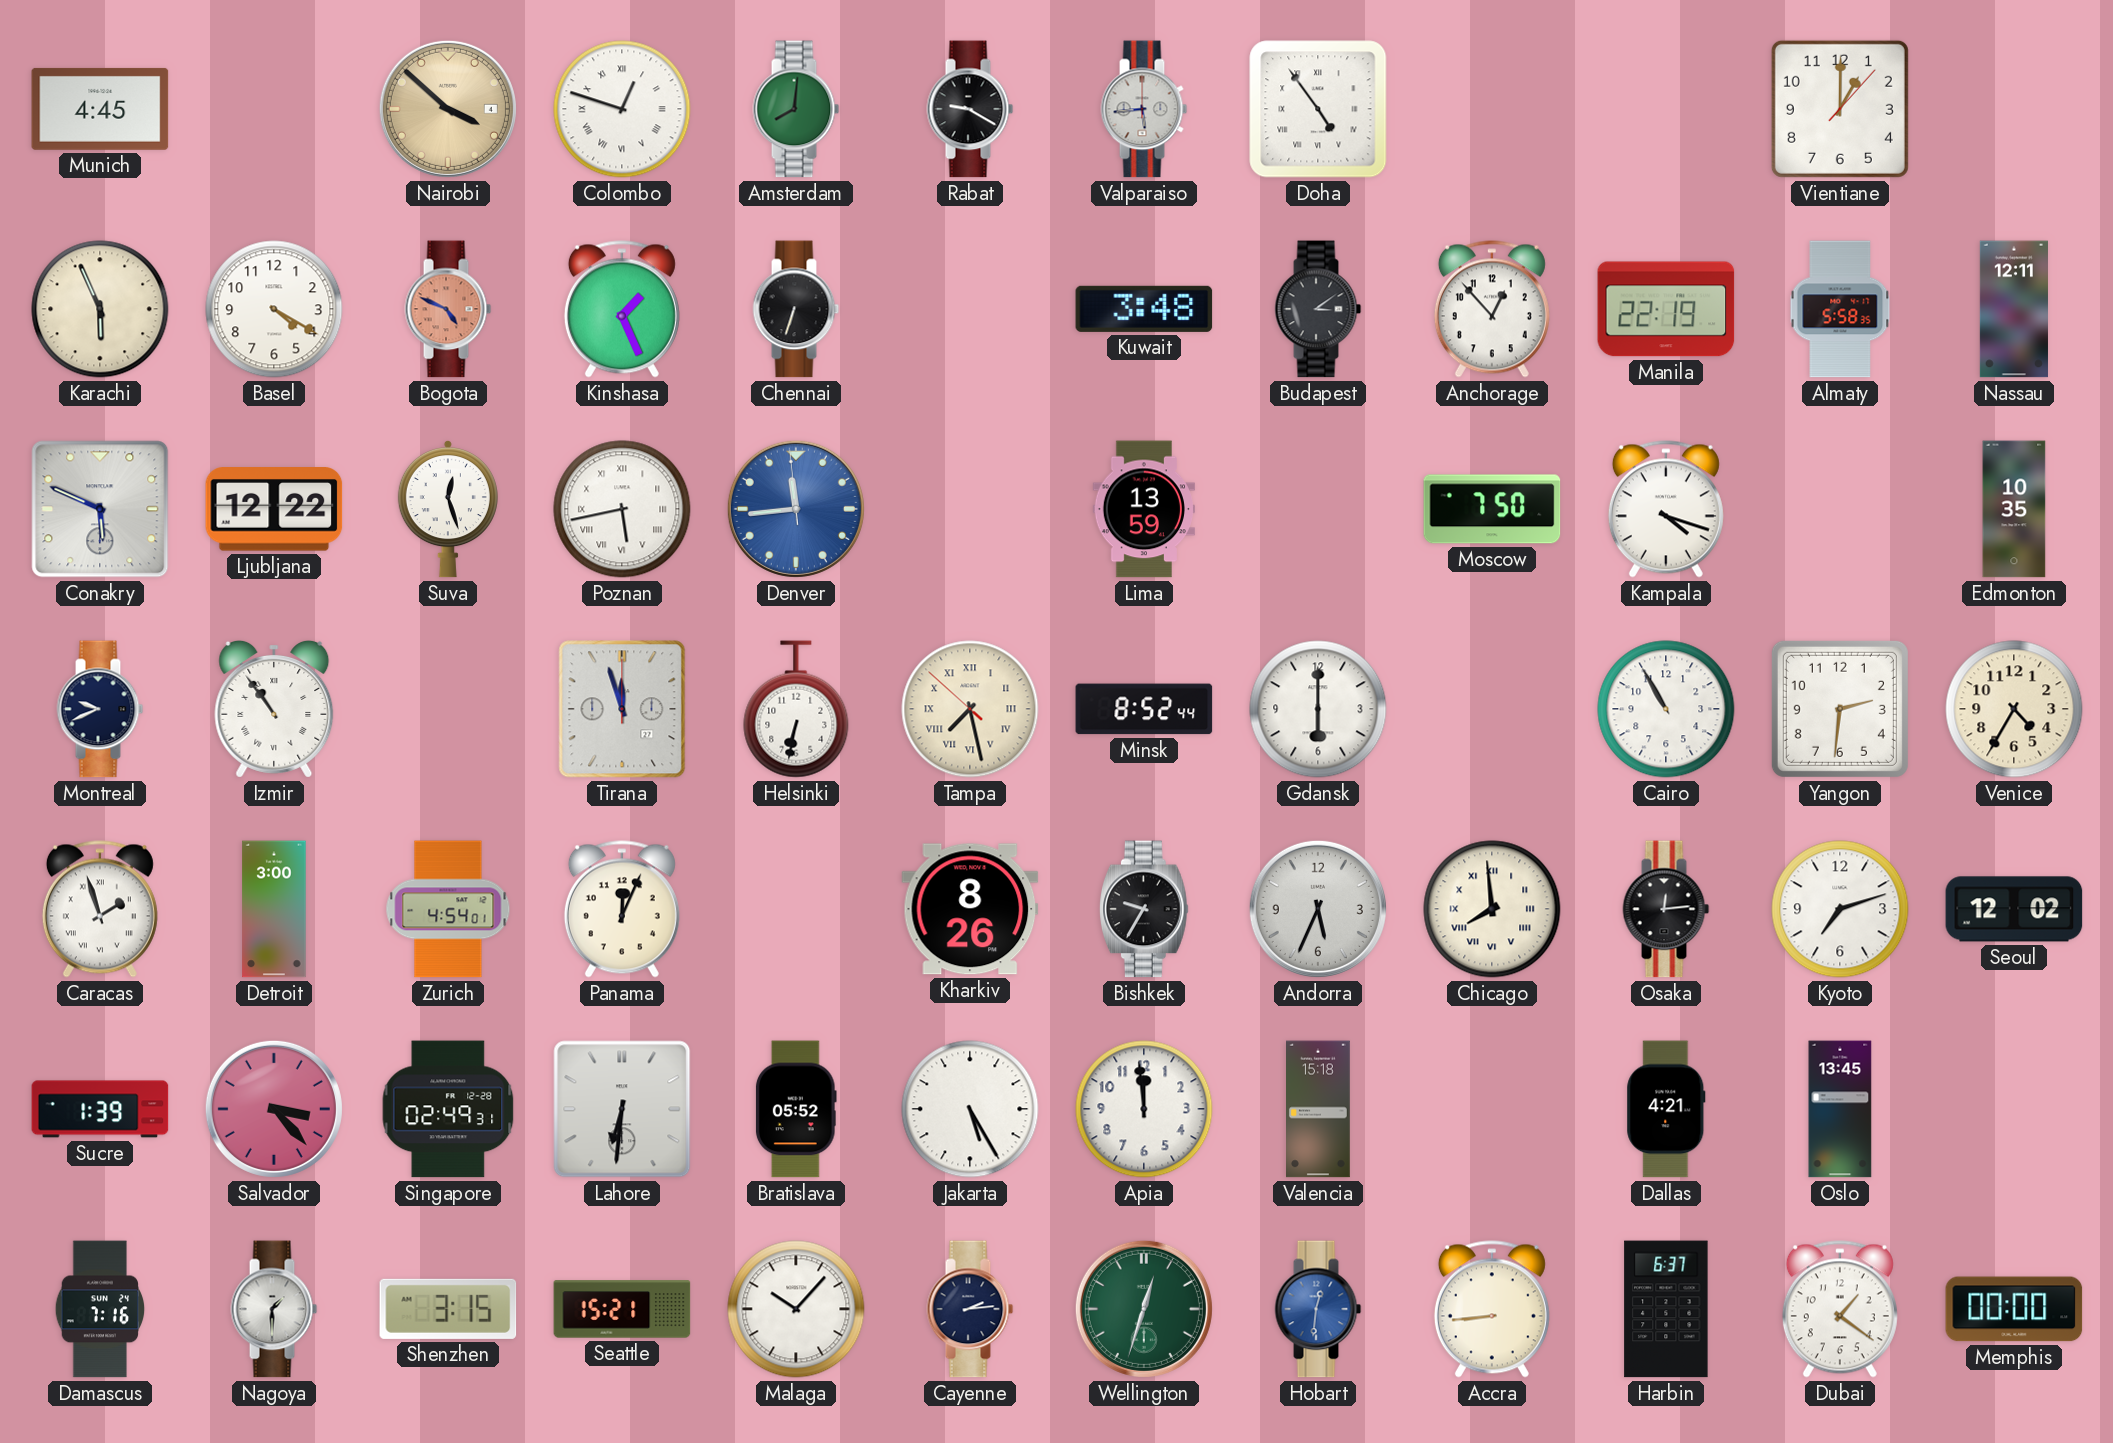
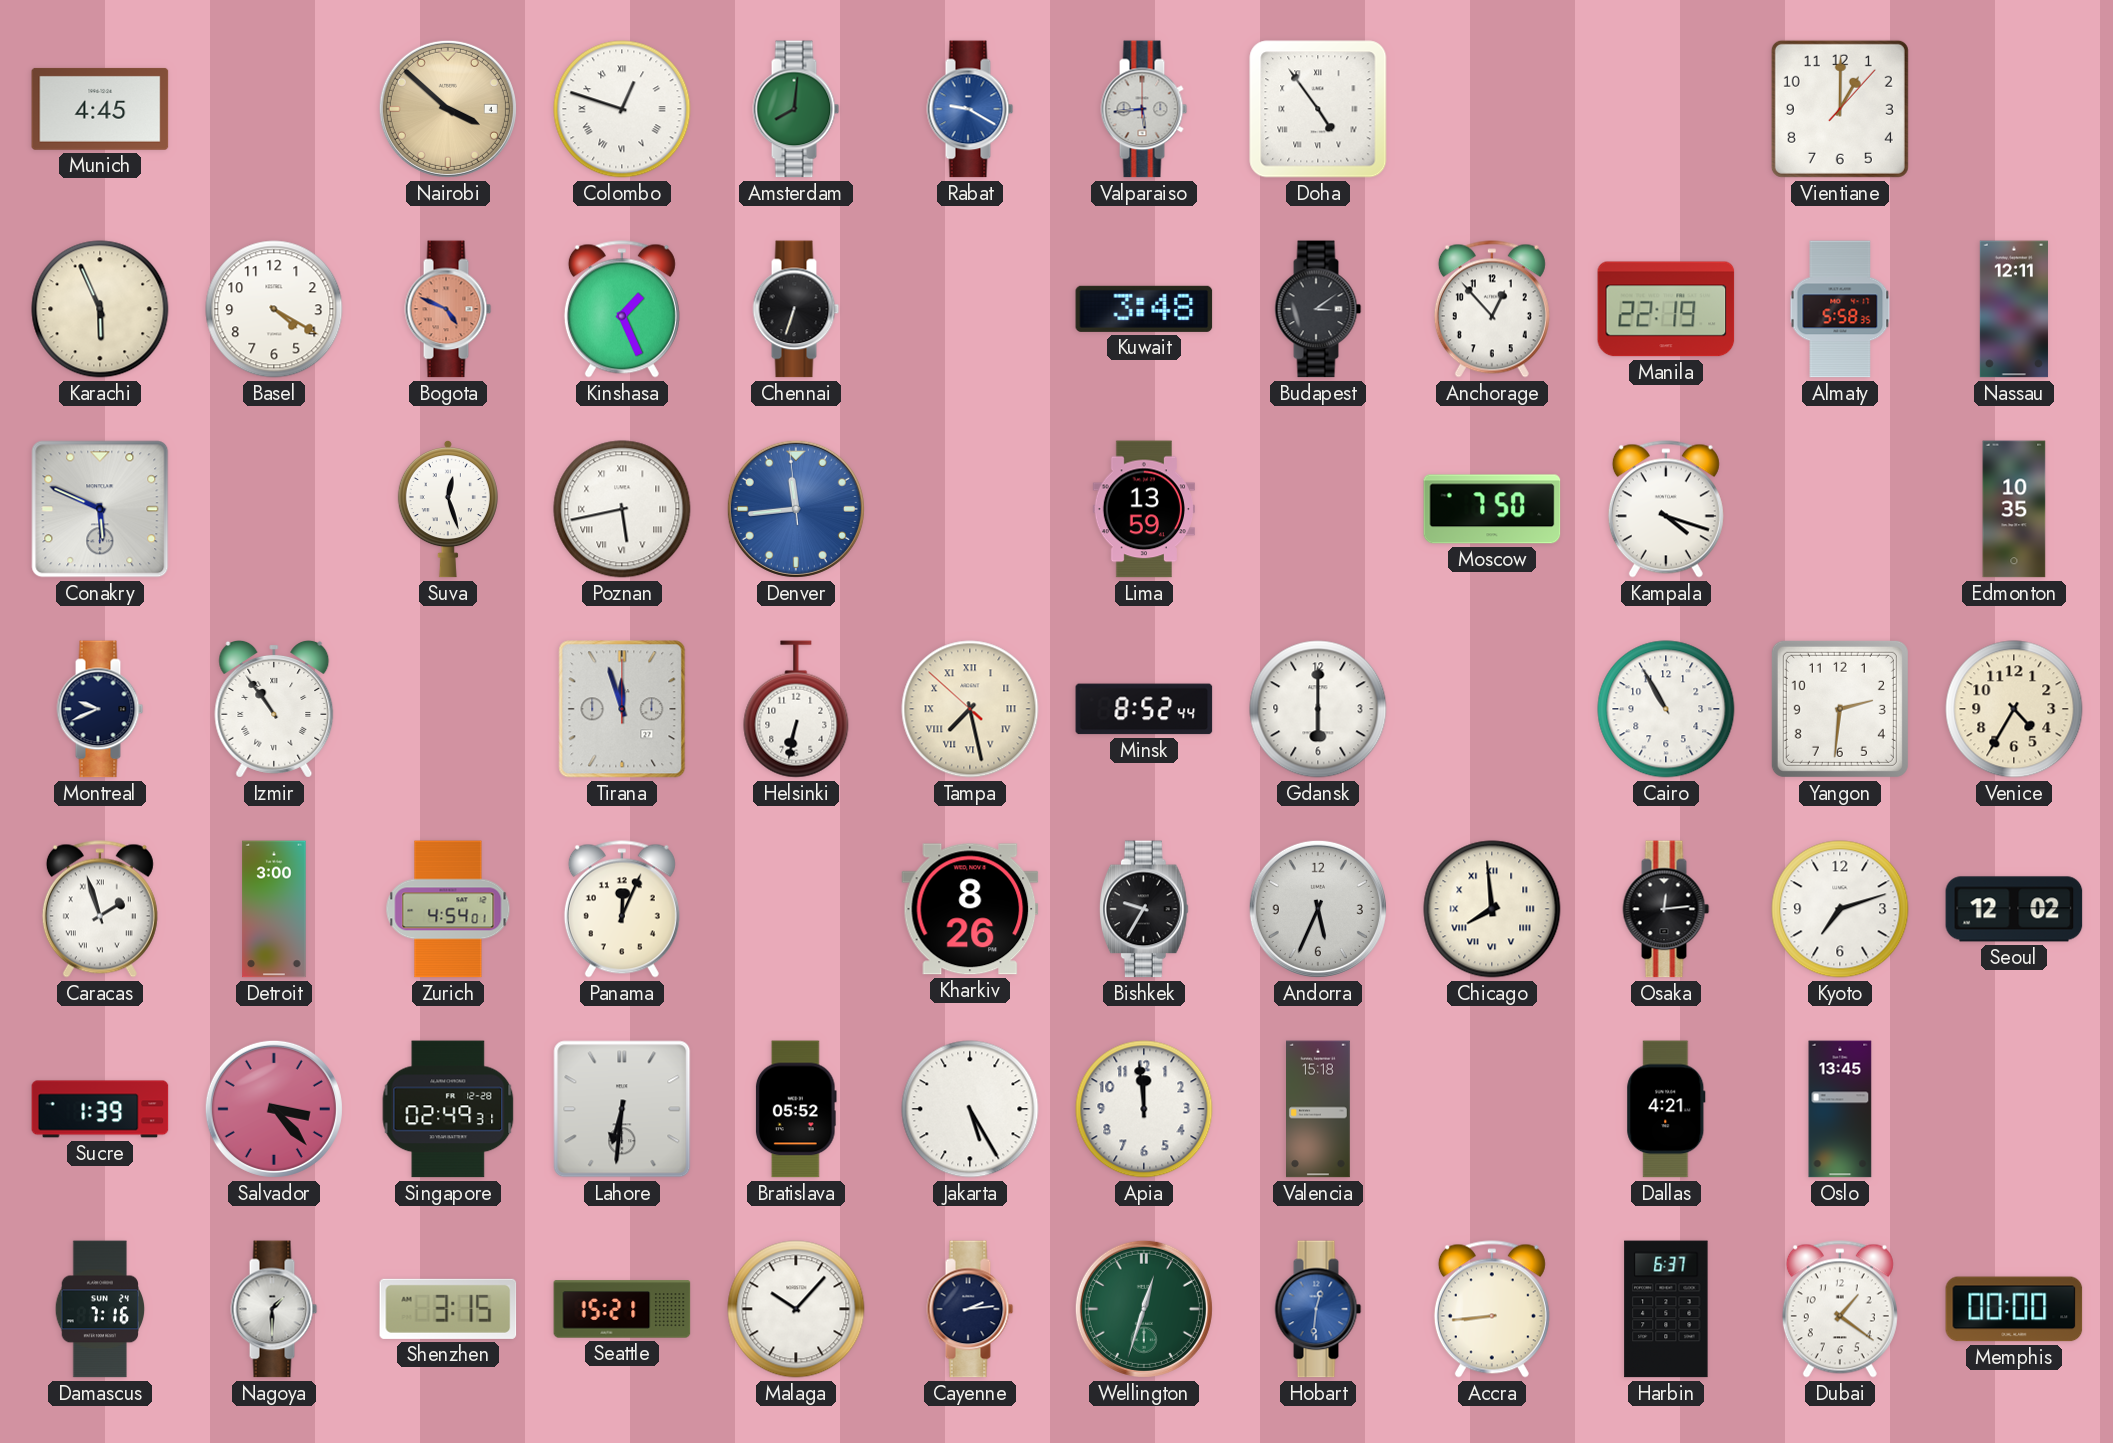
Rabat dial: black -> blue
Ljubljana: 12:22 -> none
